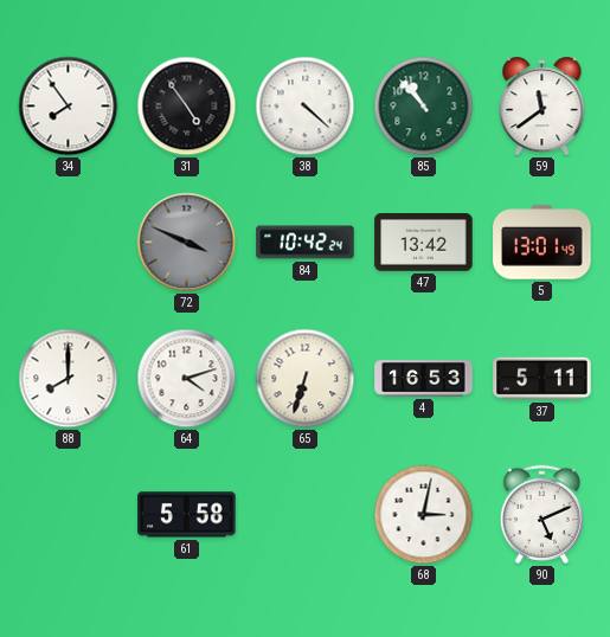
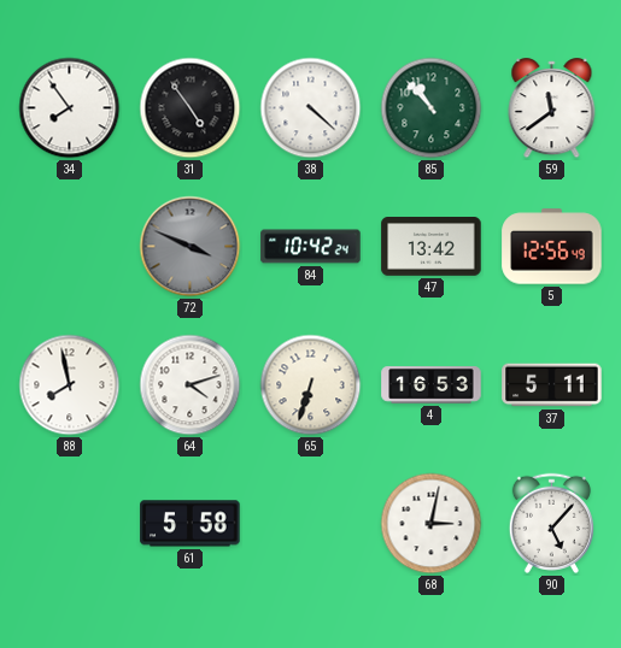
5: 13:01 -> 12:56
88: 8:00 -> 7:58
90: 5:11 -> 5:07
